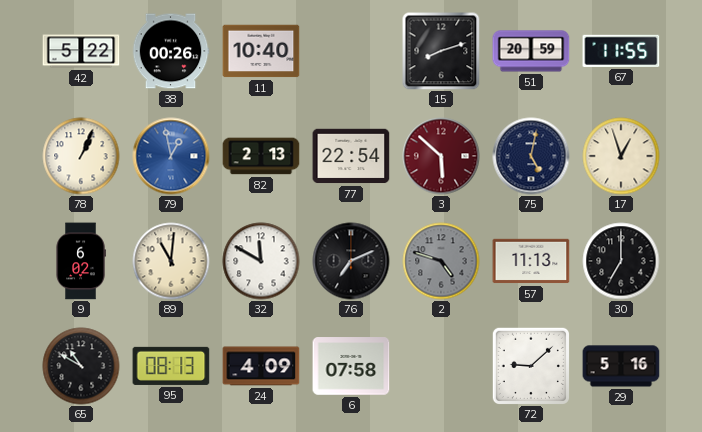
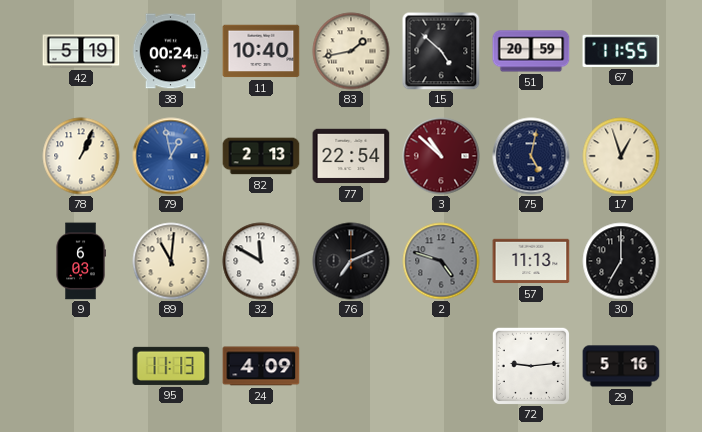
42: 5:22 -> 5:19
38: 00:26 -> 00:24
83: none -> 1:43
15: 8:12 -> 4:52
3: 5:52 -> 10:52
9: 6:02 -> 6:03
65: 10:50 -> none
95: 08:13 -> 11:13
6: 07:58 -> none
72: 9:08 -> 9:14
